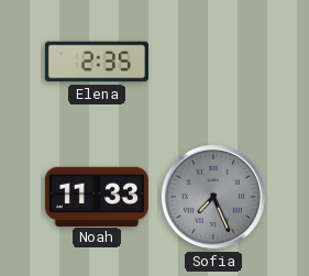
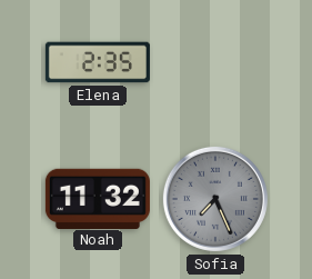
Noah: 11:33 -> 11:32
